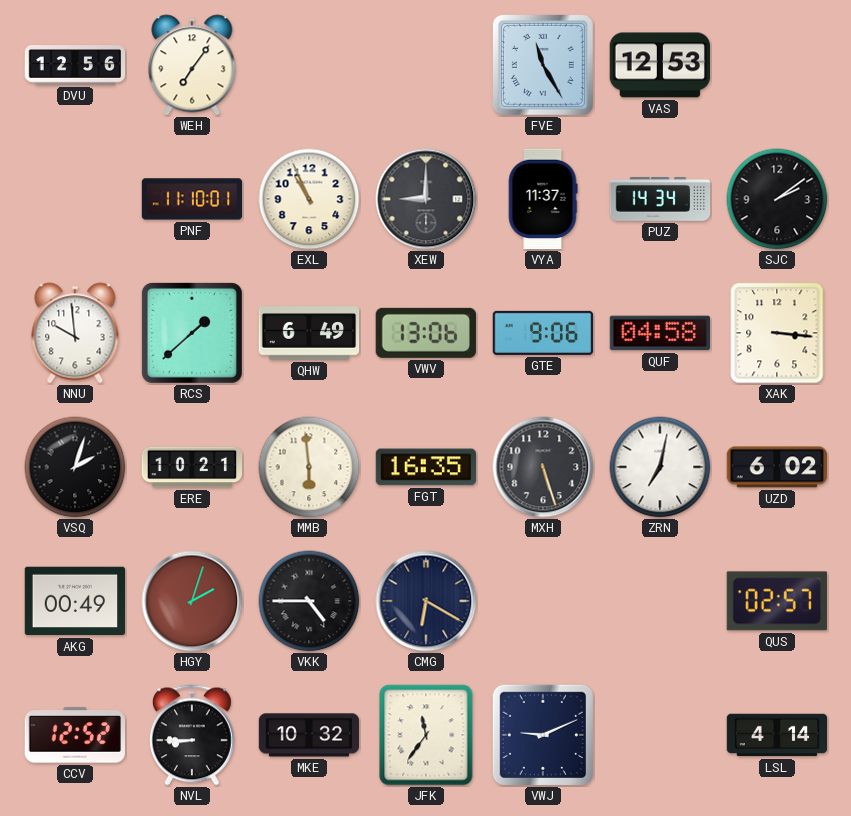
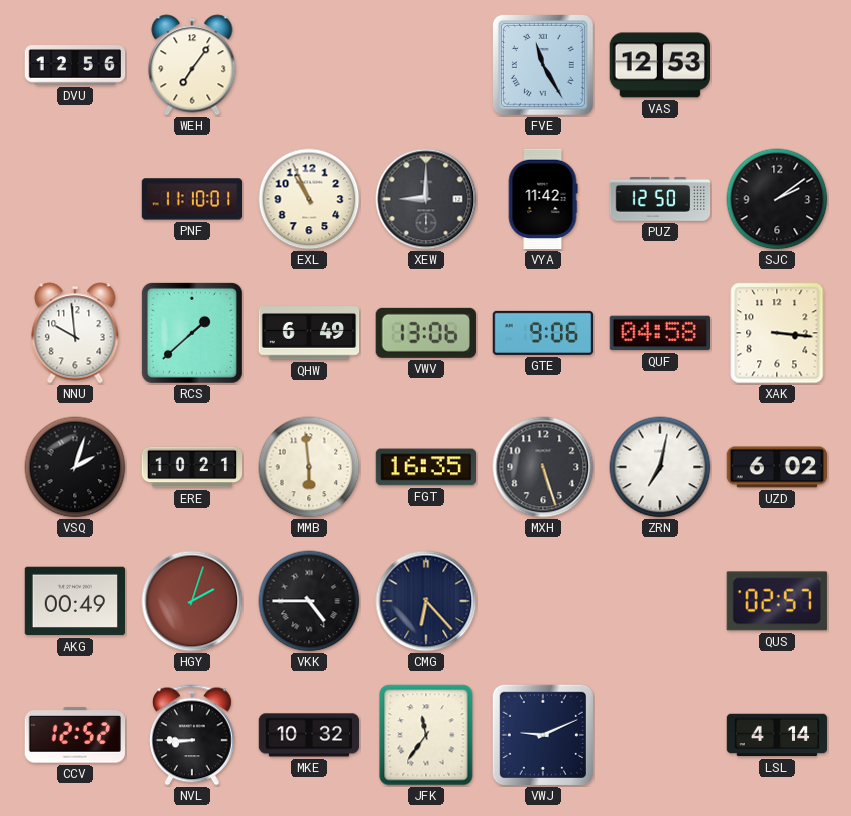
VYA: 11:37 -> 11:42
PUZ: 14:34 -> 12:50
CMG: 6:20 -> 6:23
